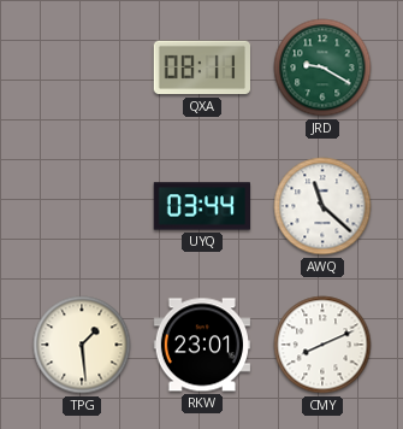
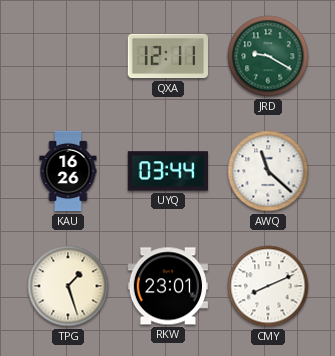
QXA: 08:11 -> 12:11
KAU: none -> 16:26
TPG: 1:29 -> 1:27
